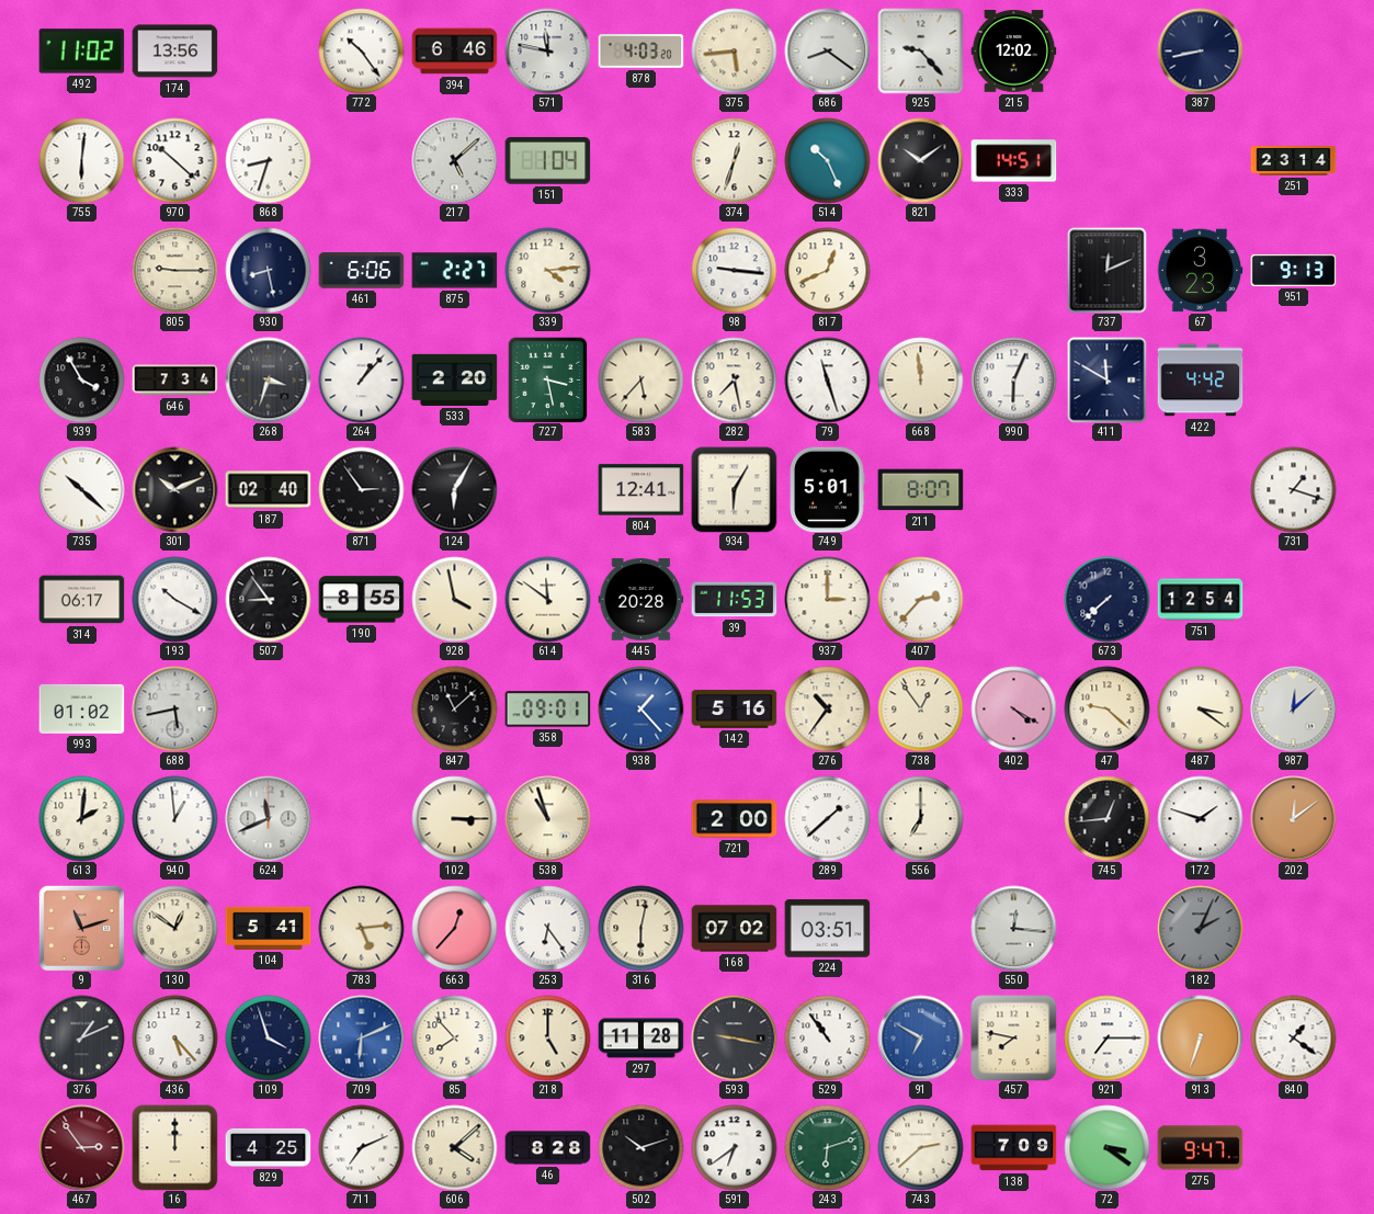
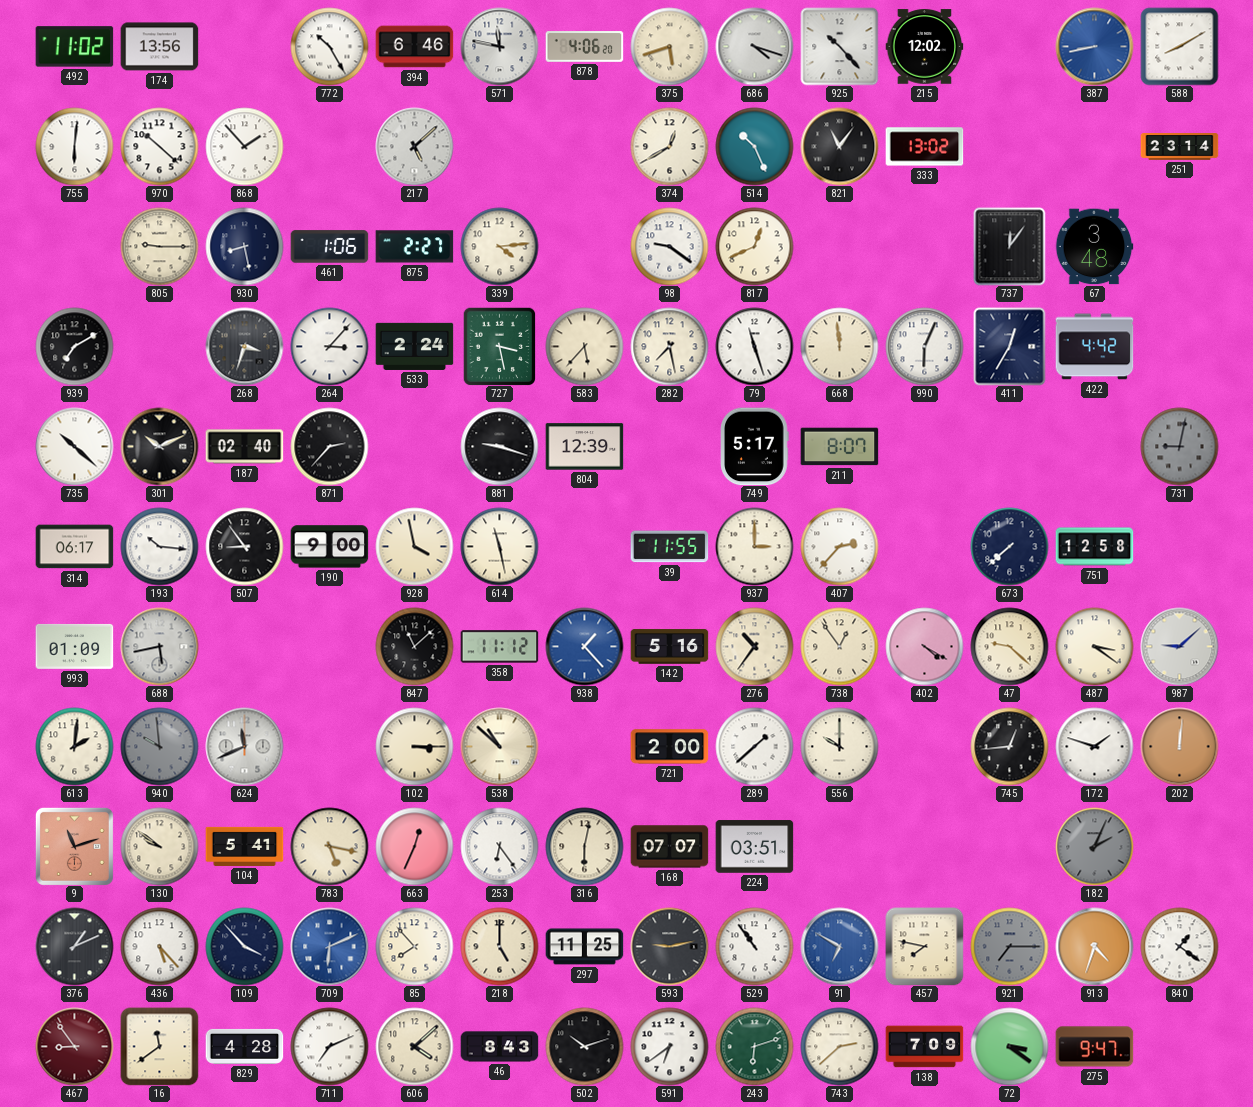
772: 10:24 -> 10:25
878: 4:03 -> 4:06
375: 5:44 -> 5:42
686: 8:21 -> 4:18
925: 9:23 -> 10:23
387 dial: navy -> blue
588: none -> 8:10
868: 8:33 -> 1:53
151: 1:04 -> none
374: 12:33 -> 12:40
821: 10:09 -> 11:06
333: 14:51 -> 13:02
461: 6:06 -> 1:06
98: 9:16 -> 9:21
737: 12:11 -> 12:06
67: 3:23 -> 3:48
951: 9:13 -> none
939: 3:55 -> 7:10
646: 7:34 -> none
264: 1:07 -> 3:07
533: 2:20 -> 2:24
411: 11:50 -> 12:35
871: 2:54 -> 2:37
124: 6:05 -> none
881: none -> 9:18
804: 12:41 -> 12:39
934: 6:05 -> none
749: 5:01 -> 5:17
731: 1:18 -> 9:02
731 dial: white -> grey
193: 10:20 -> 10:16
190: 8:55 -> 9:00
614: 11:51 -> 11:28
445: 20:28 -> none
39: 11:53 -> 11:55
751: 12:54 -> 12:58
993: 01:02 -> 01:09
358: 09:01 -> 11:12
987: 12:08 -> 9:08
940: 12:59 -> 9:59
940 dial: white -> grey
538: 10:57 -> 10:52
556: 7:00 -> 10:00
202: 12:09 -> 12:01
130: 12:51 -> 9:51
783: 5:14 -> 5:17
663: 12:37 -> 12:34
168: 07:02 -> 07:07
550: 12:16 -> none
109: 3:57 -> 3:53
297: 11:28 -> 11:25
593: 9:17 -> 9:13
921 dial: white -> grey
913: 6:33 -> 4:33
467: 2:54 -> 8:54
16: 12:00 -> 11:39
829: 4:25 -> 4:28
46: 8:28 -> 8:43
